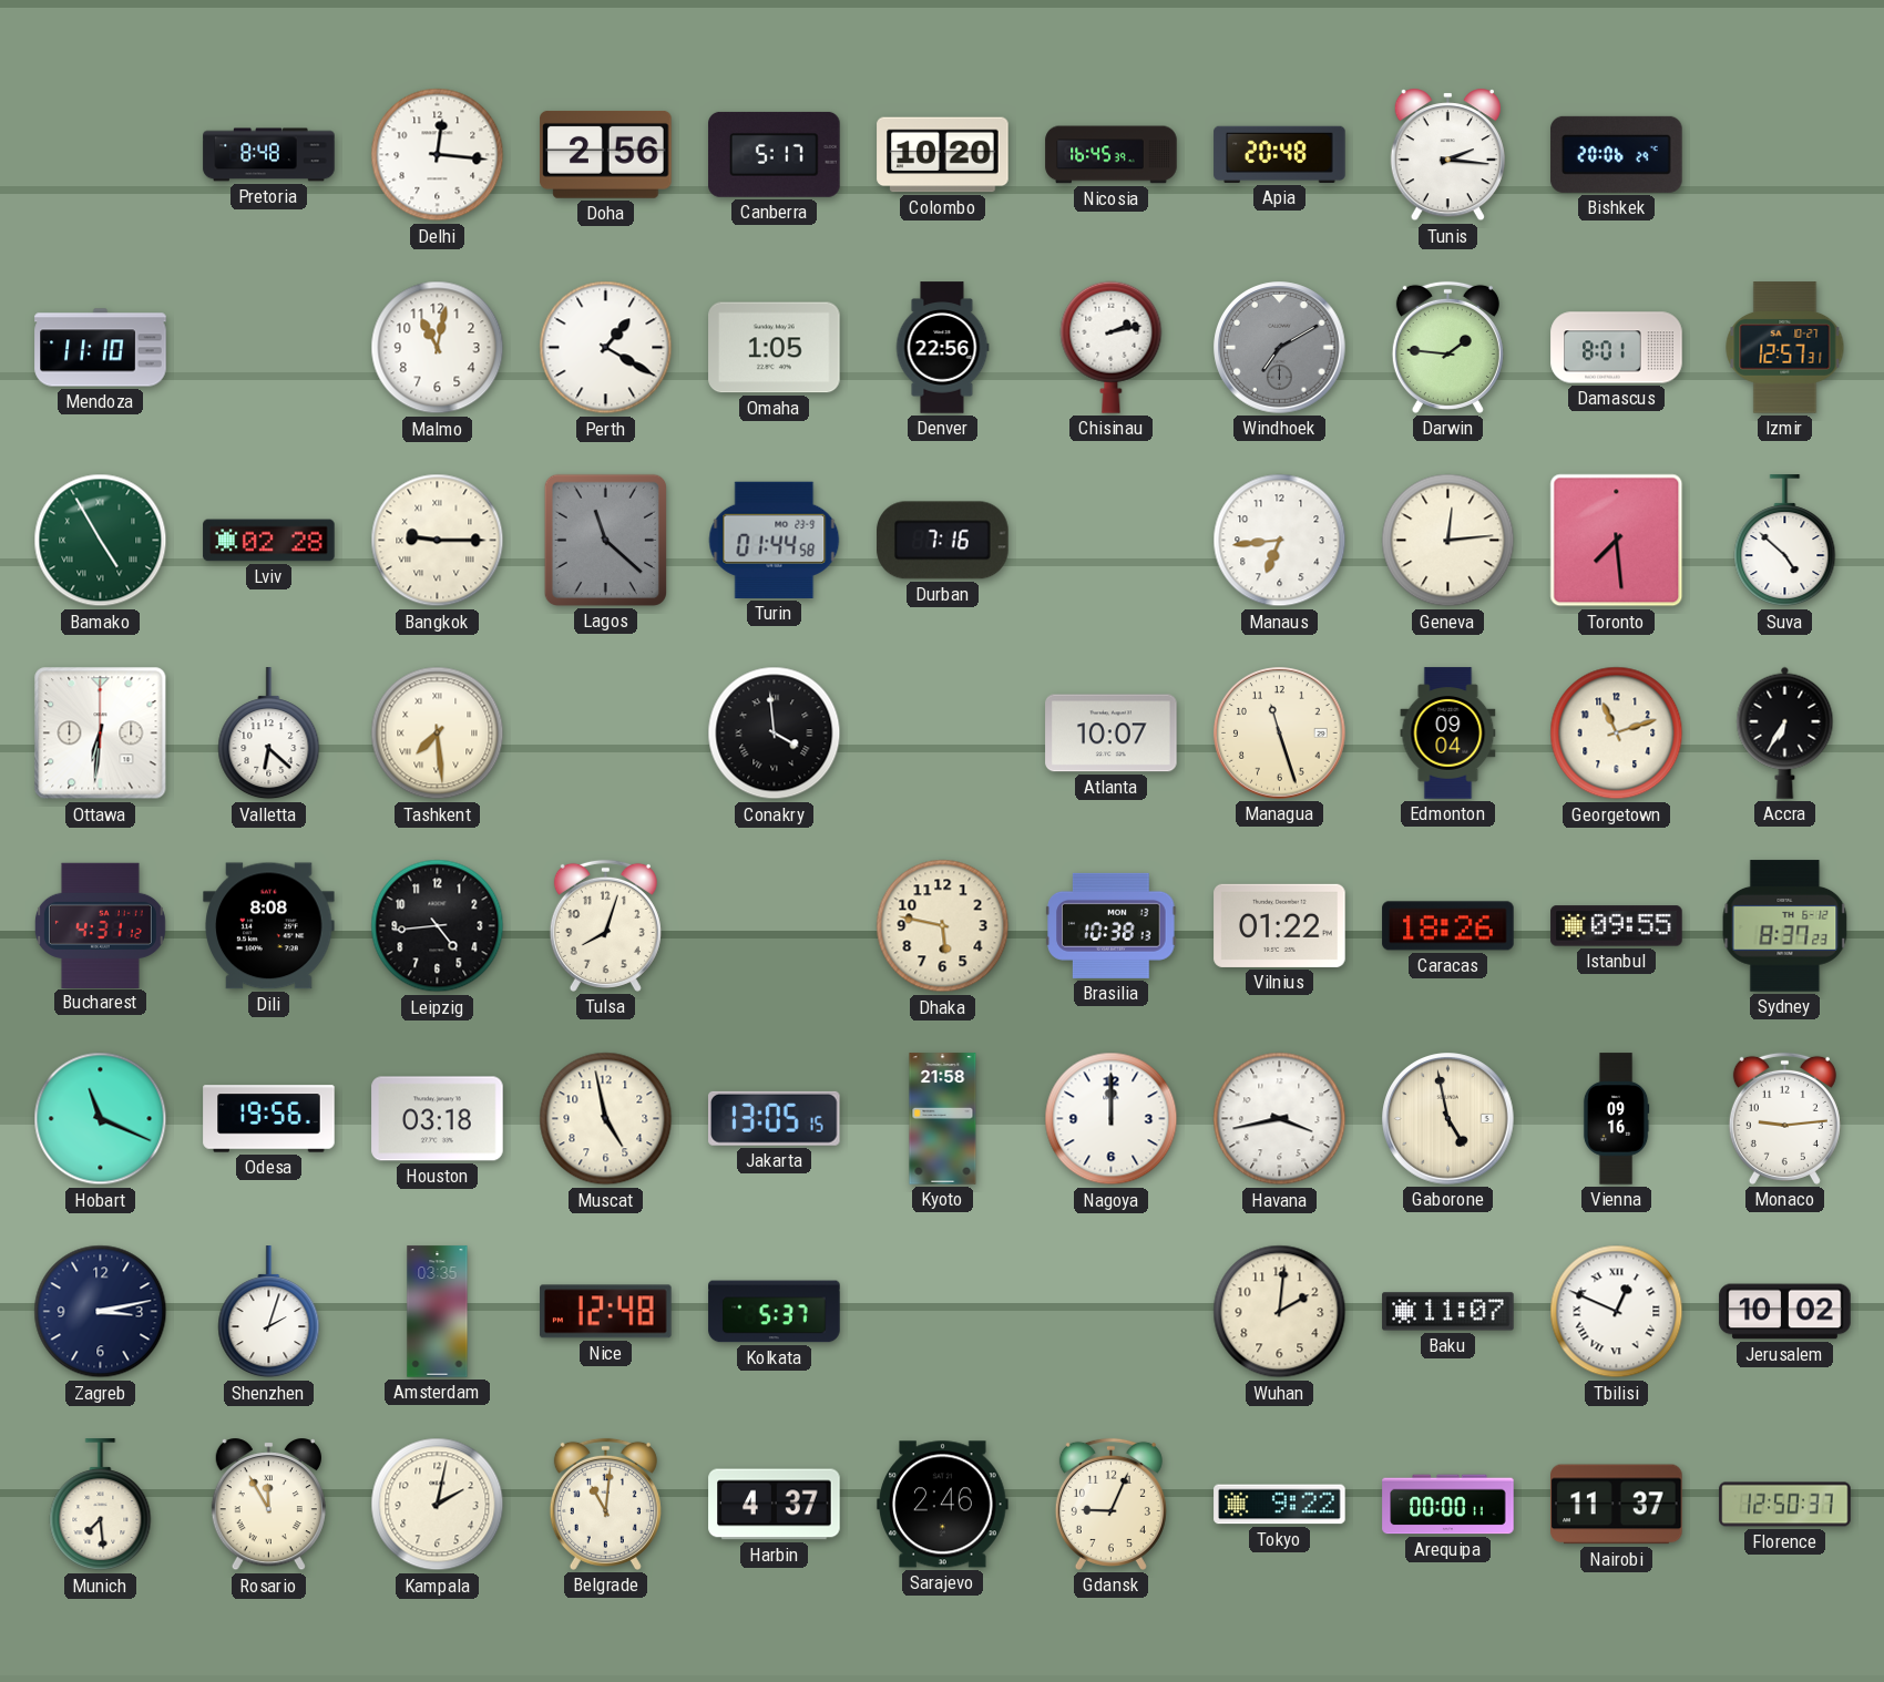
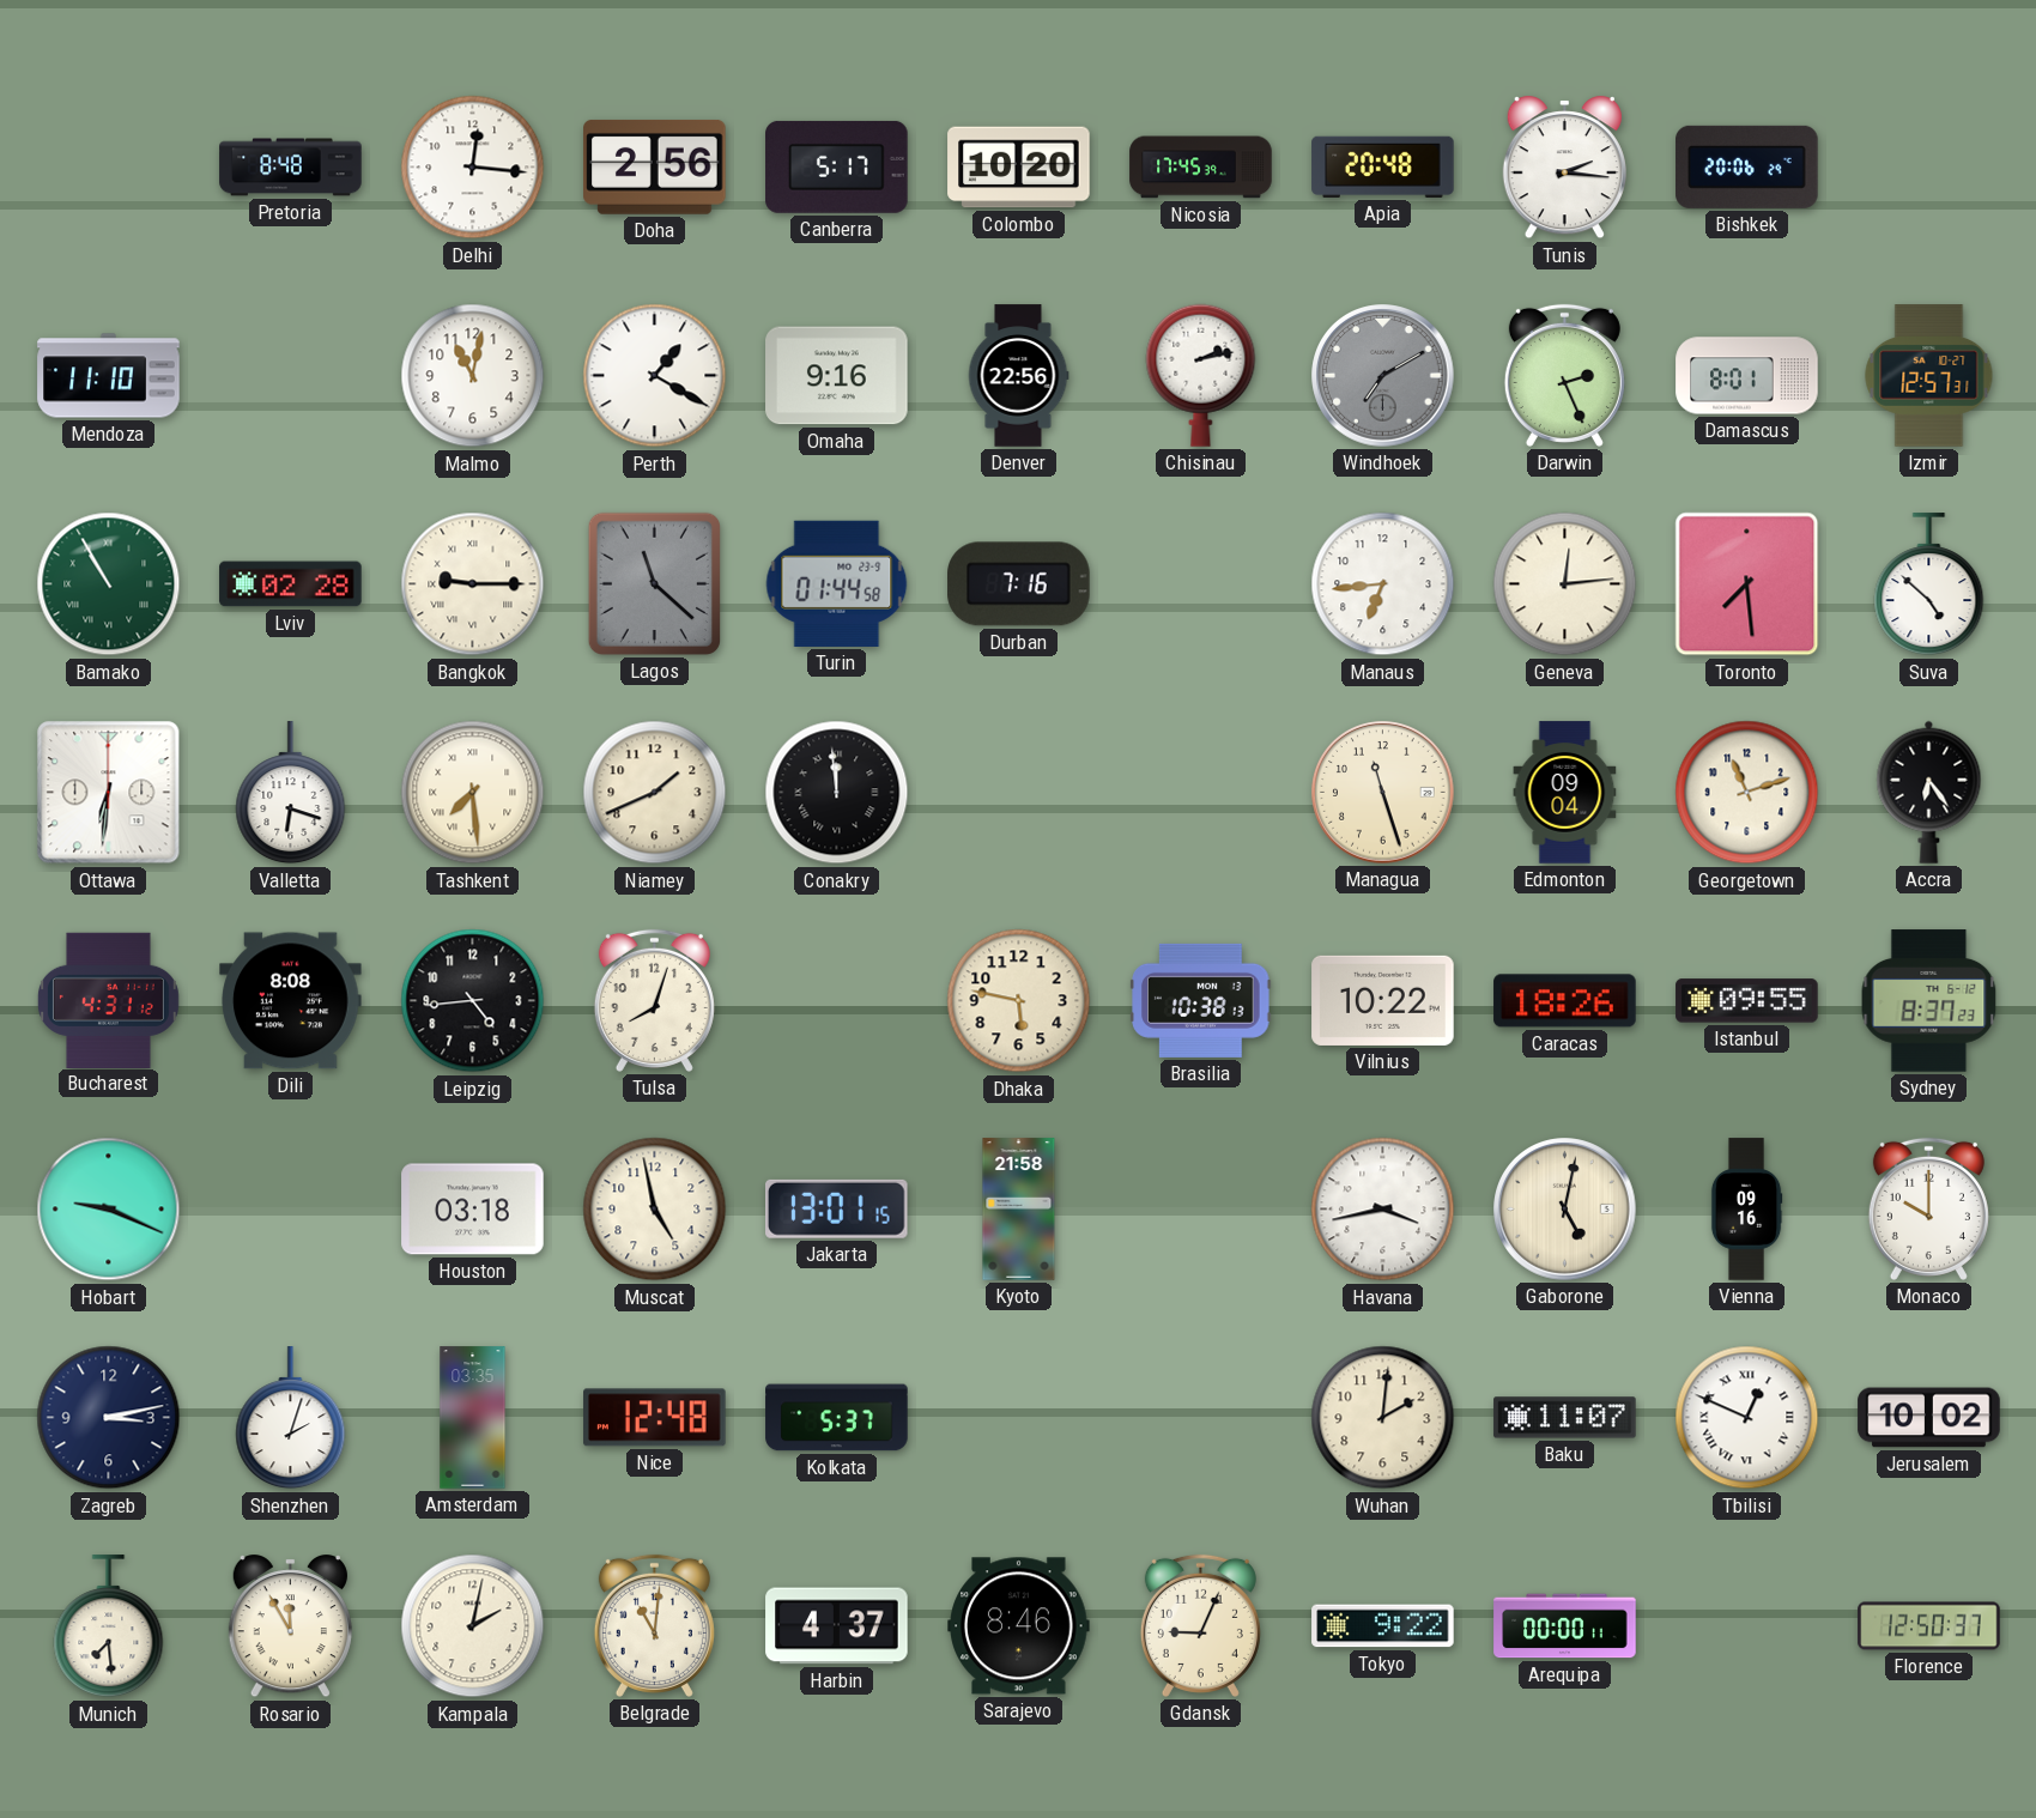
Nicosia: 16:45 -> 17:45
Omaha: 1:05 -> 9:16
Darwin: 1:46 -> 2:26
Bamako: 4:55 -> 10:55
Valletta: 6:22 -> 6:18
Niamey: none -> 1:41
Conakry: 3:59 -> 11:59
Atlanta: 10:07 -> none
Accra: 6:35 -> 6:24
Vilnius: 01:22 -> 10:22
Hobart: 11:19 -> 9:19
Odesa: 19:56 -> none
Jakarta: 13:05 -> 13:01
Nagoya: 12:00 -> none
Gaborone: 4:58 -> 5:02
Monaco: 9:14 -> 10:00
Sarajevo: 2:46 -> 8:46
Nairobi: 11:37 -> none
